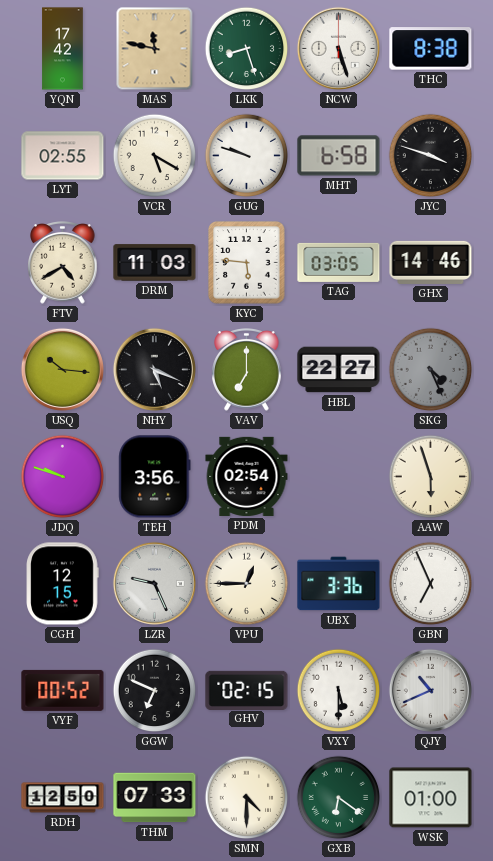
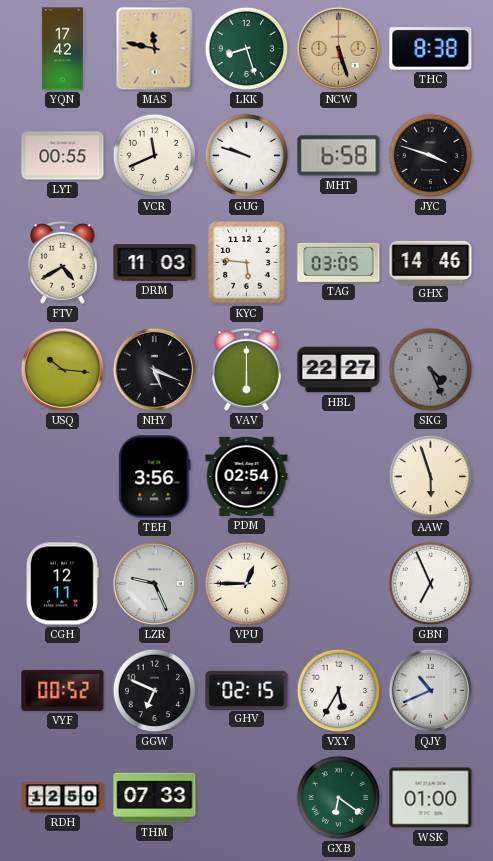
NCW dial: white -> champagne
LYT: 02:55 -> 00:55
VCR: 5:20 -> 11:41
VAV: 7:00 -> 6:00
JDQ: 9:48 -> none
CGH: 12:15 -> 12:11
UBX: 3:36 -> none
VXY: 5:30 -> 5:35
SMN: 4:30 -> none
